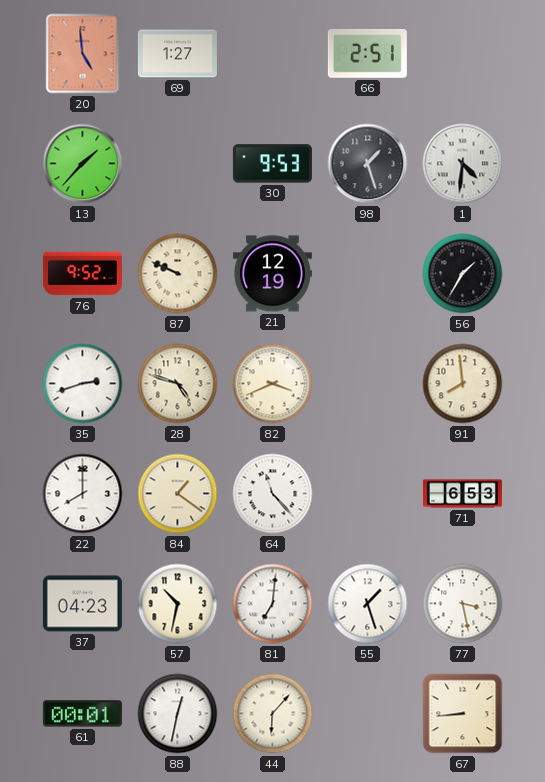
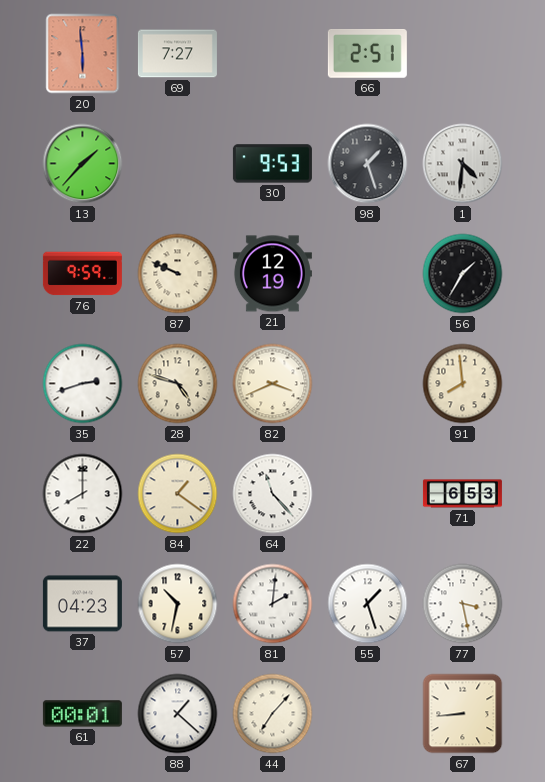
20: 4:59 -> 5:59
69: 1:27 -> 7:27
76: 9:52 -> 9:59
81: 7:01 -> 2:01
88: 12:32 -> 1:22
44: 6:07 -> 7:07
